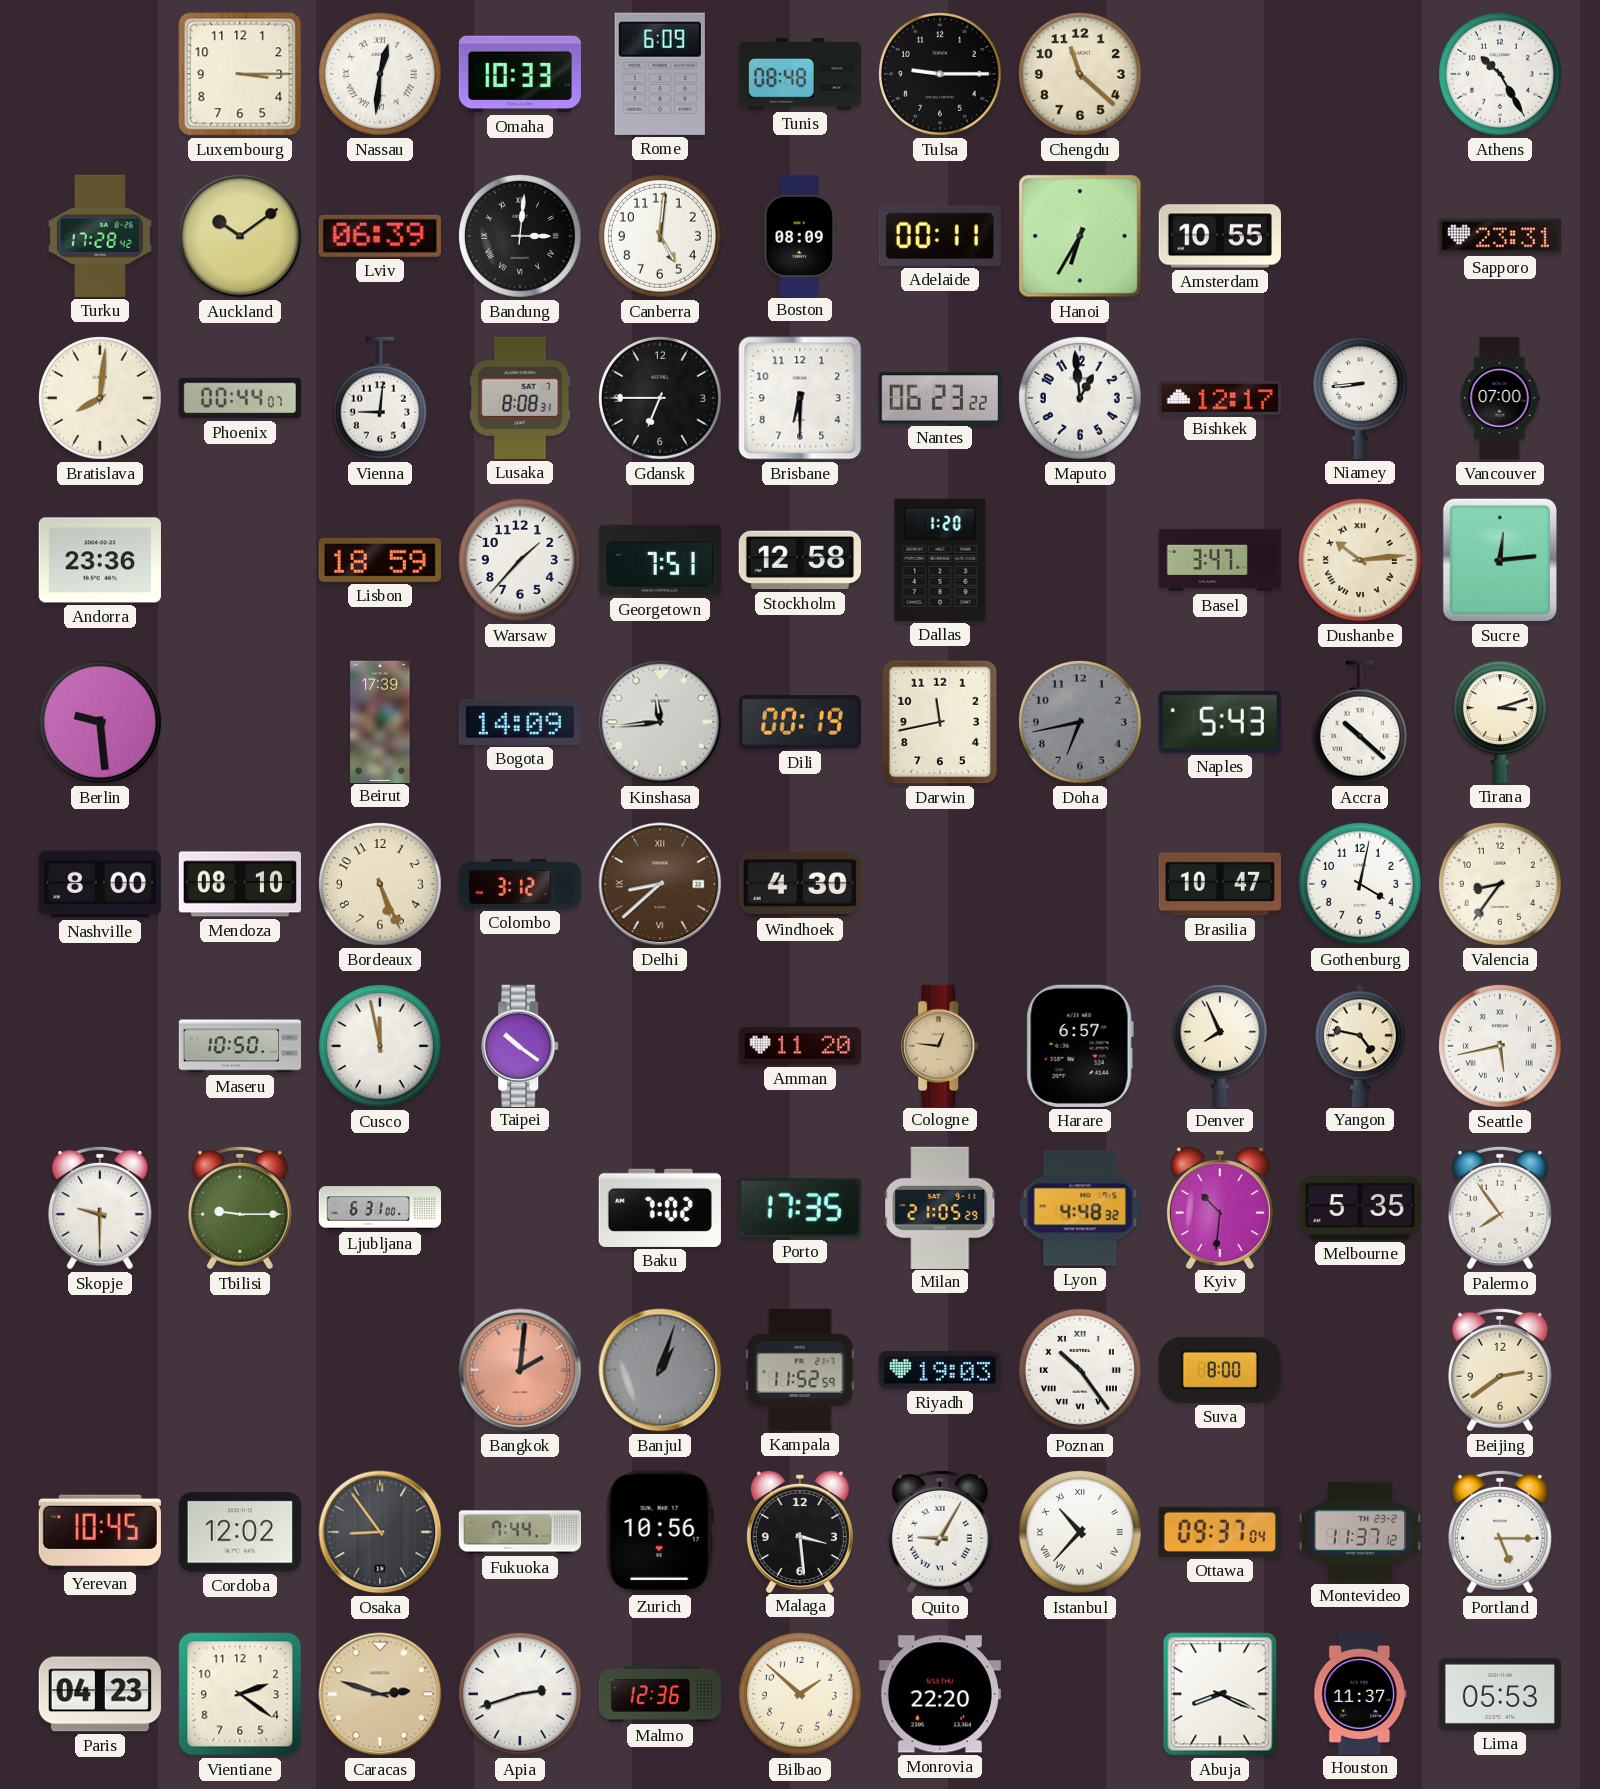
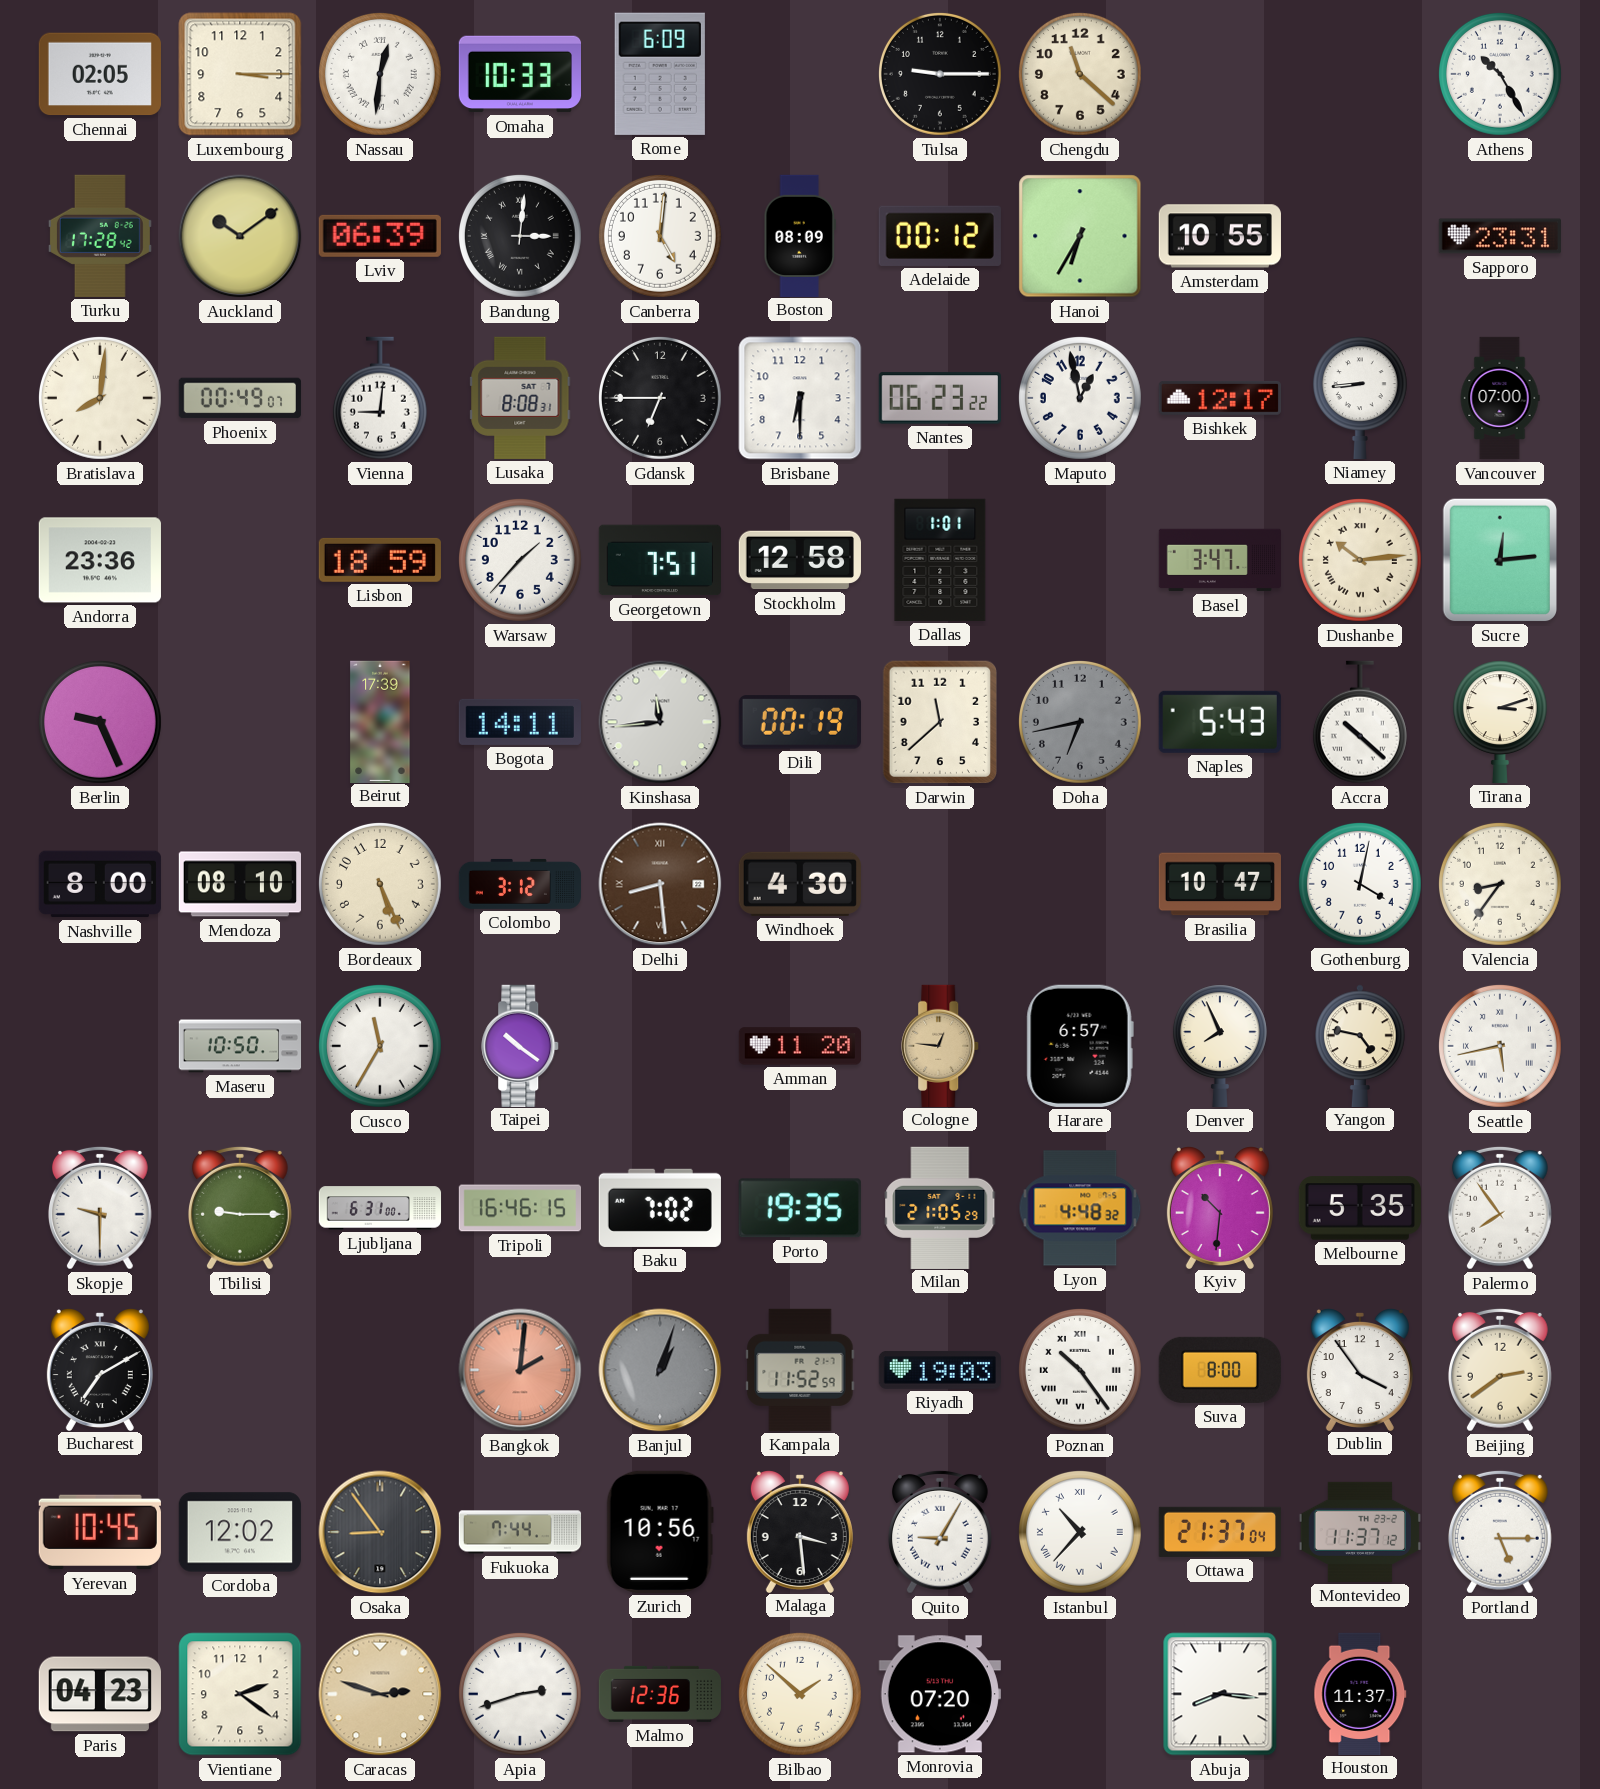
Chennai: none -> 02:05
Tunis: 08:48 -> none
Adelaide: 00:11 -> 00:12
Phoenix: 00:44 -> 00:49
Maputo: 12:59 -> 12:58
Dallas: 1:20 -> 1:01
Berlin: 9:29 -> 9:26
Bogota: 14:09 -> 14:11
Darwin: 11:43 -> 11:38
Delhi: 8:38 -> 8:29
Cusco: 11:58 -> 11:35
Tripoli: none -> 16:46
Porto: 17:35 -> 19:35
Bucharest: none -> 7:10
Dublin: none -> 3:54
Ottawa: 09:37 -> 21:37
Monrovia: 22:20 -> 07:20
Abuja: 8:19 -> 8:16
Lima: 05:53 -> none
